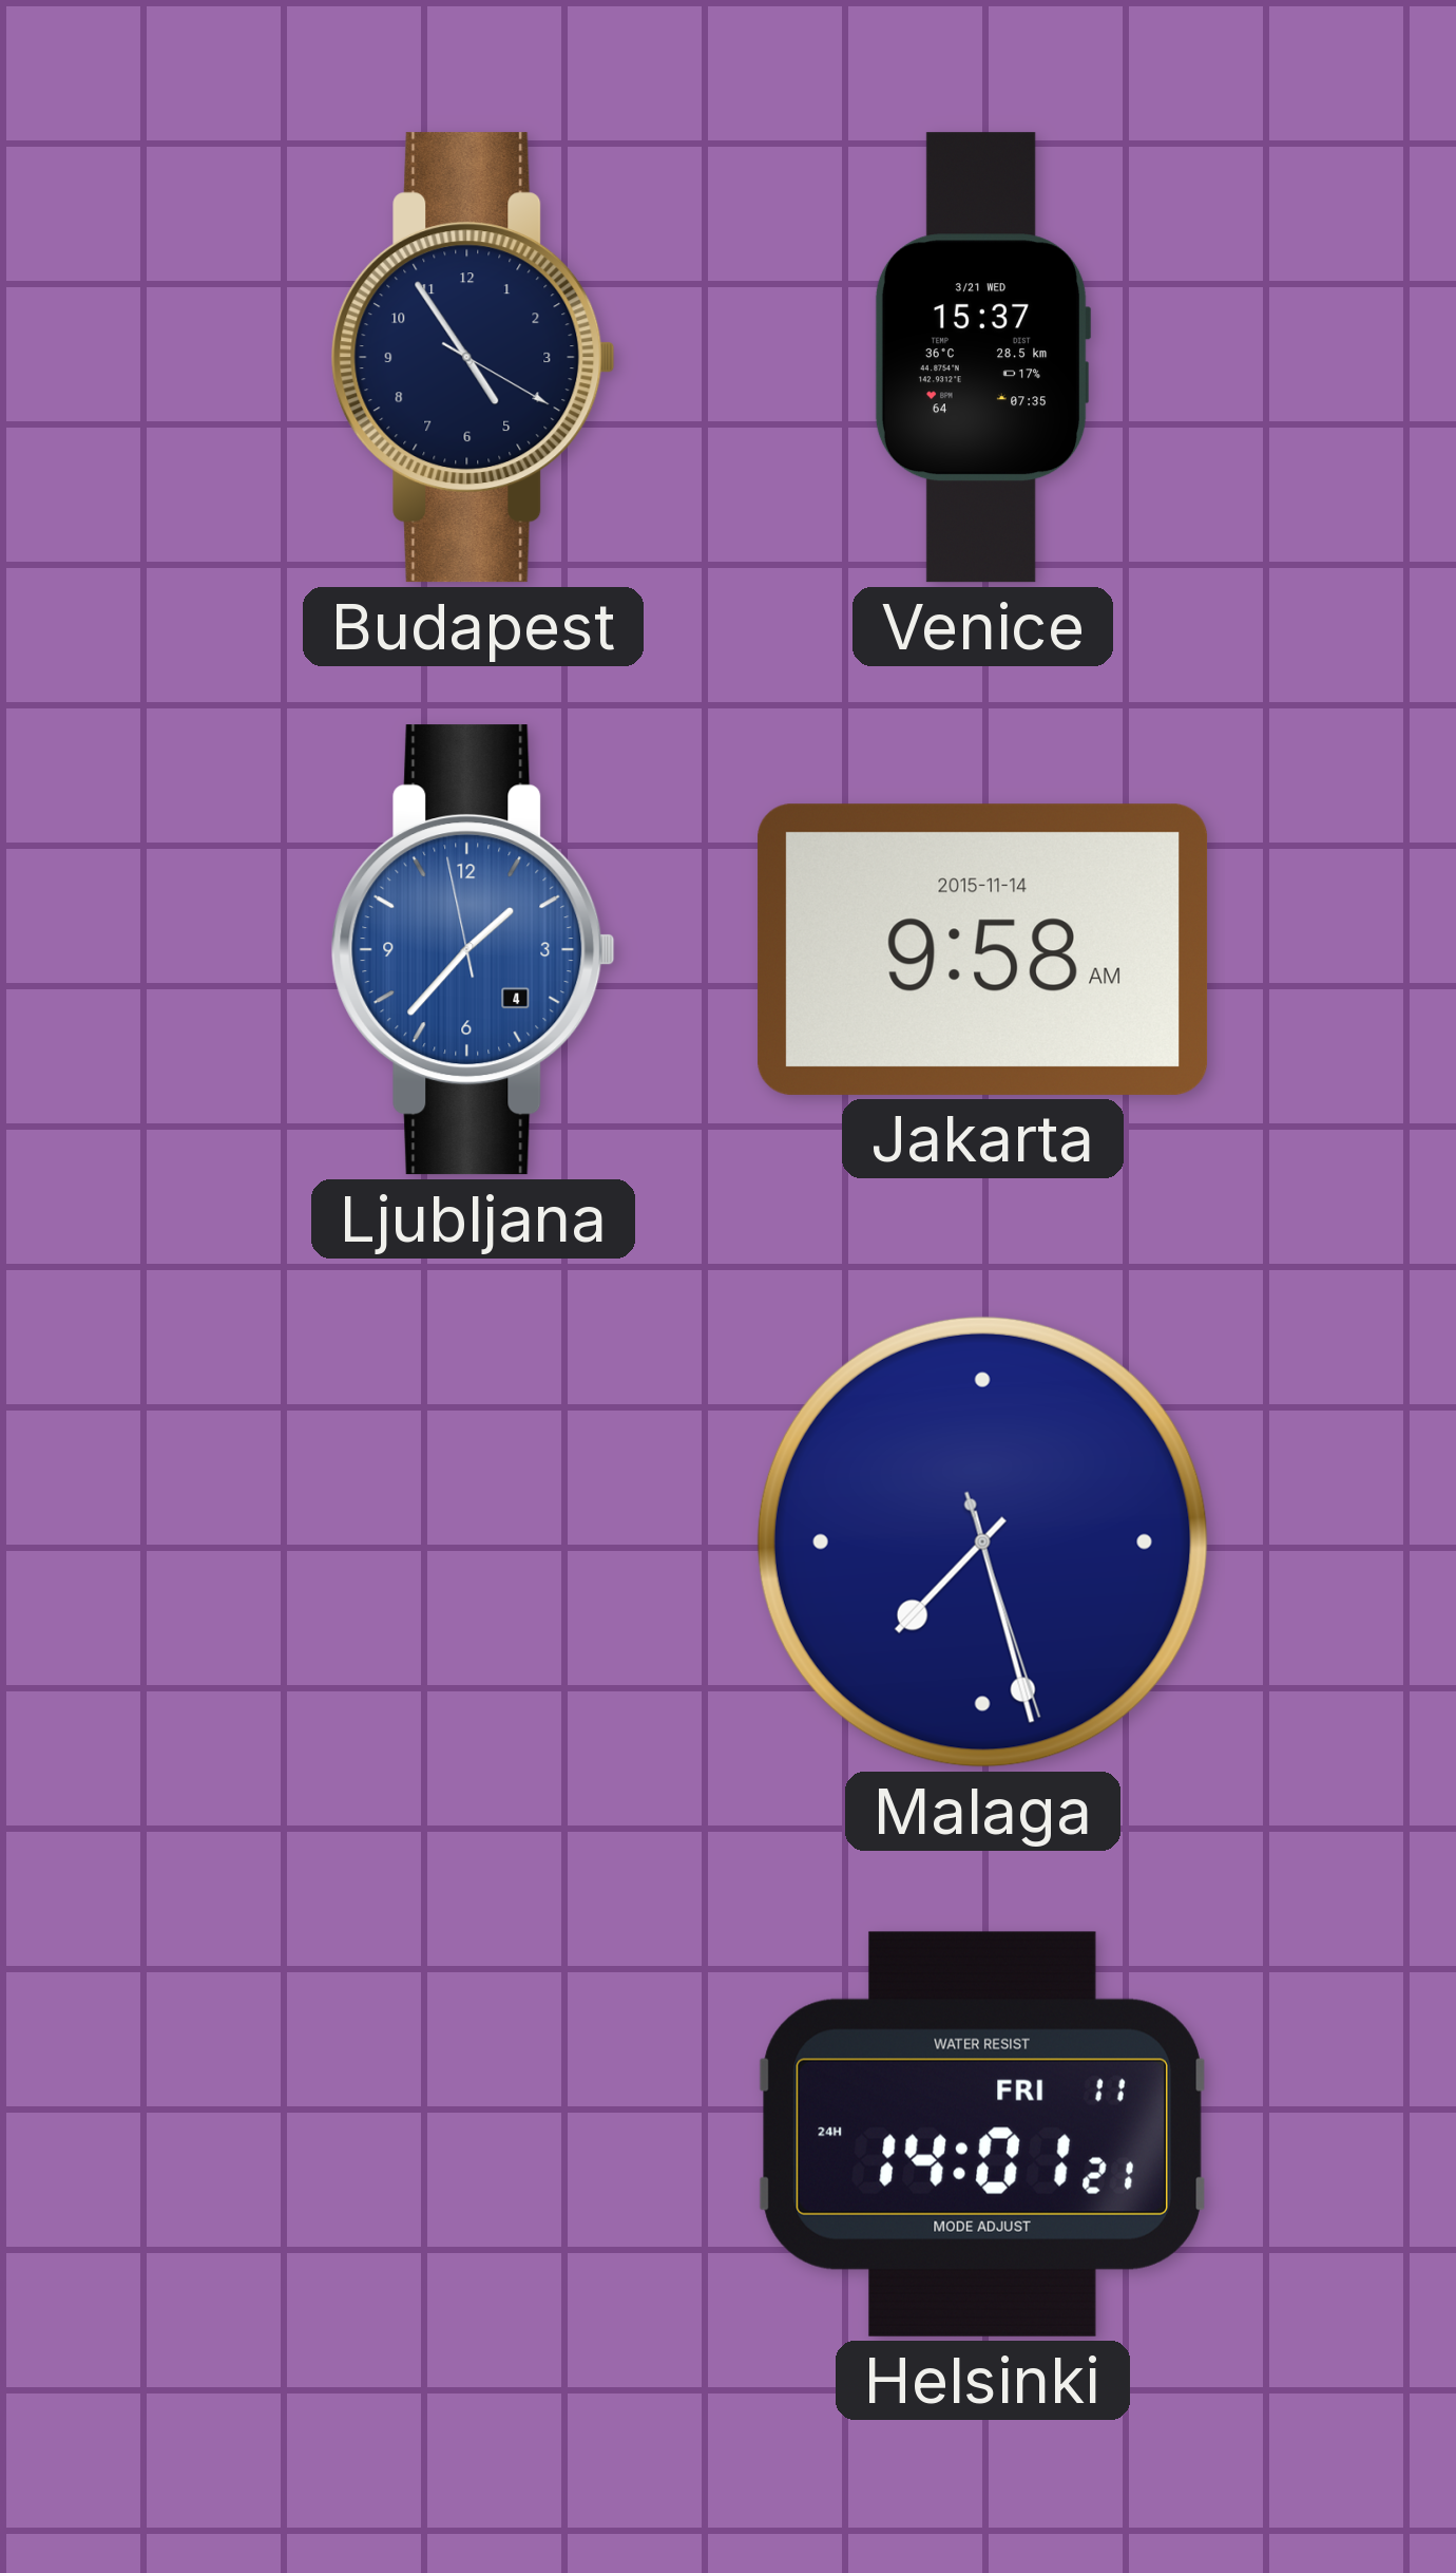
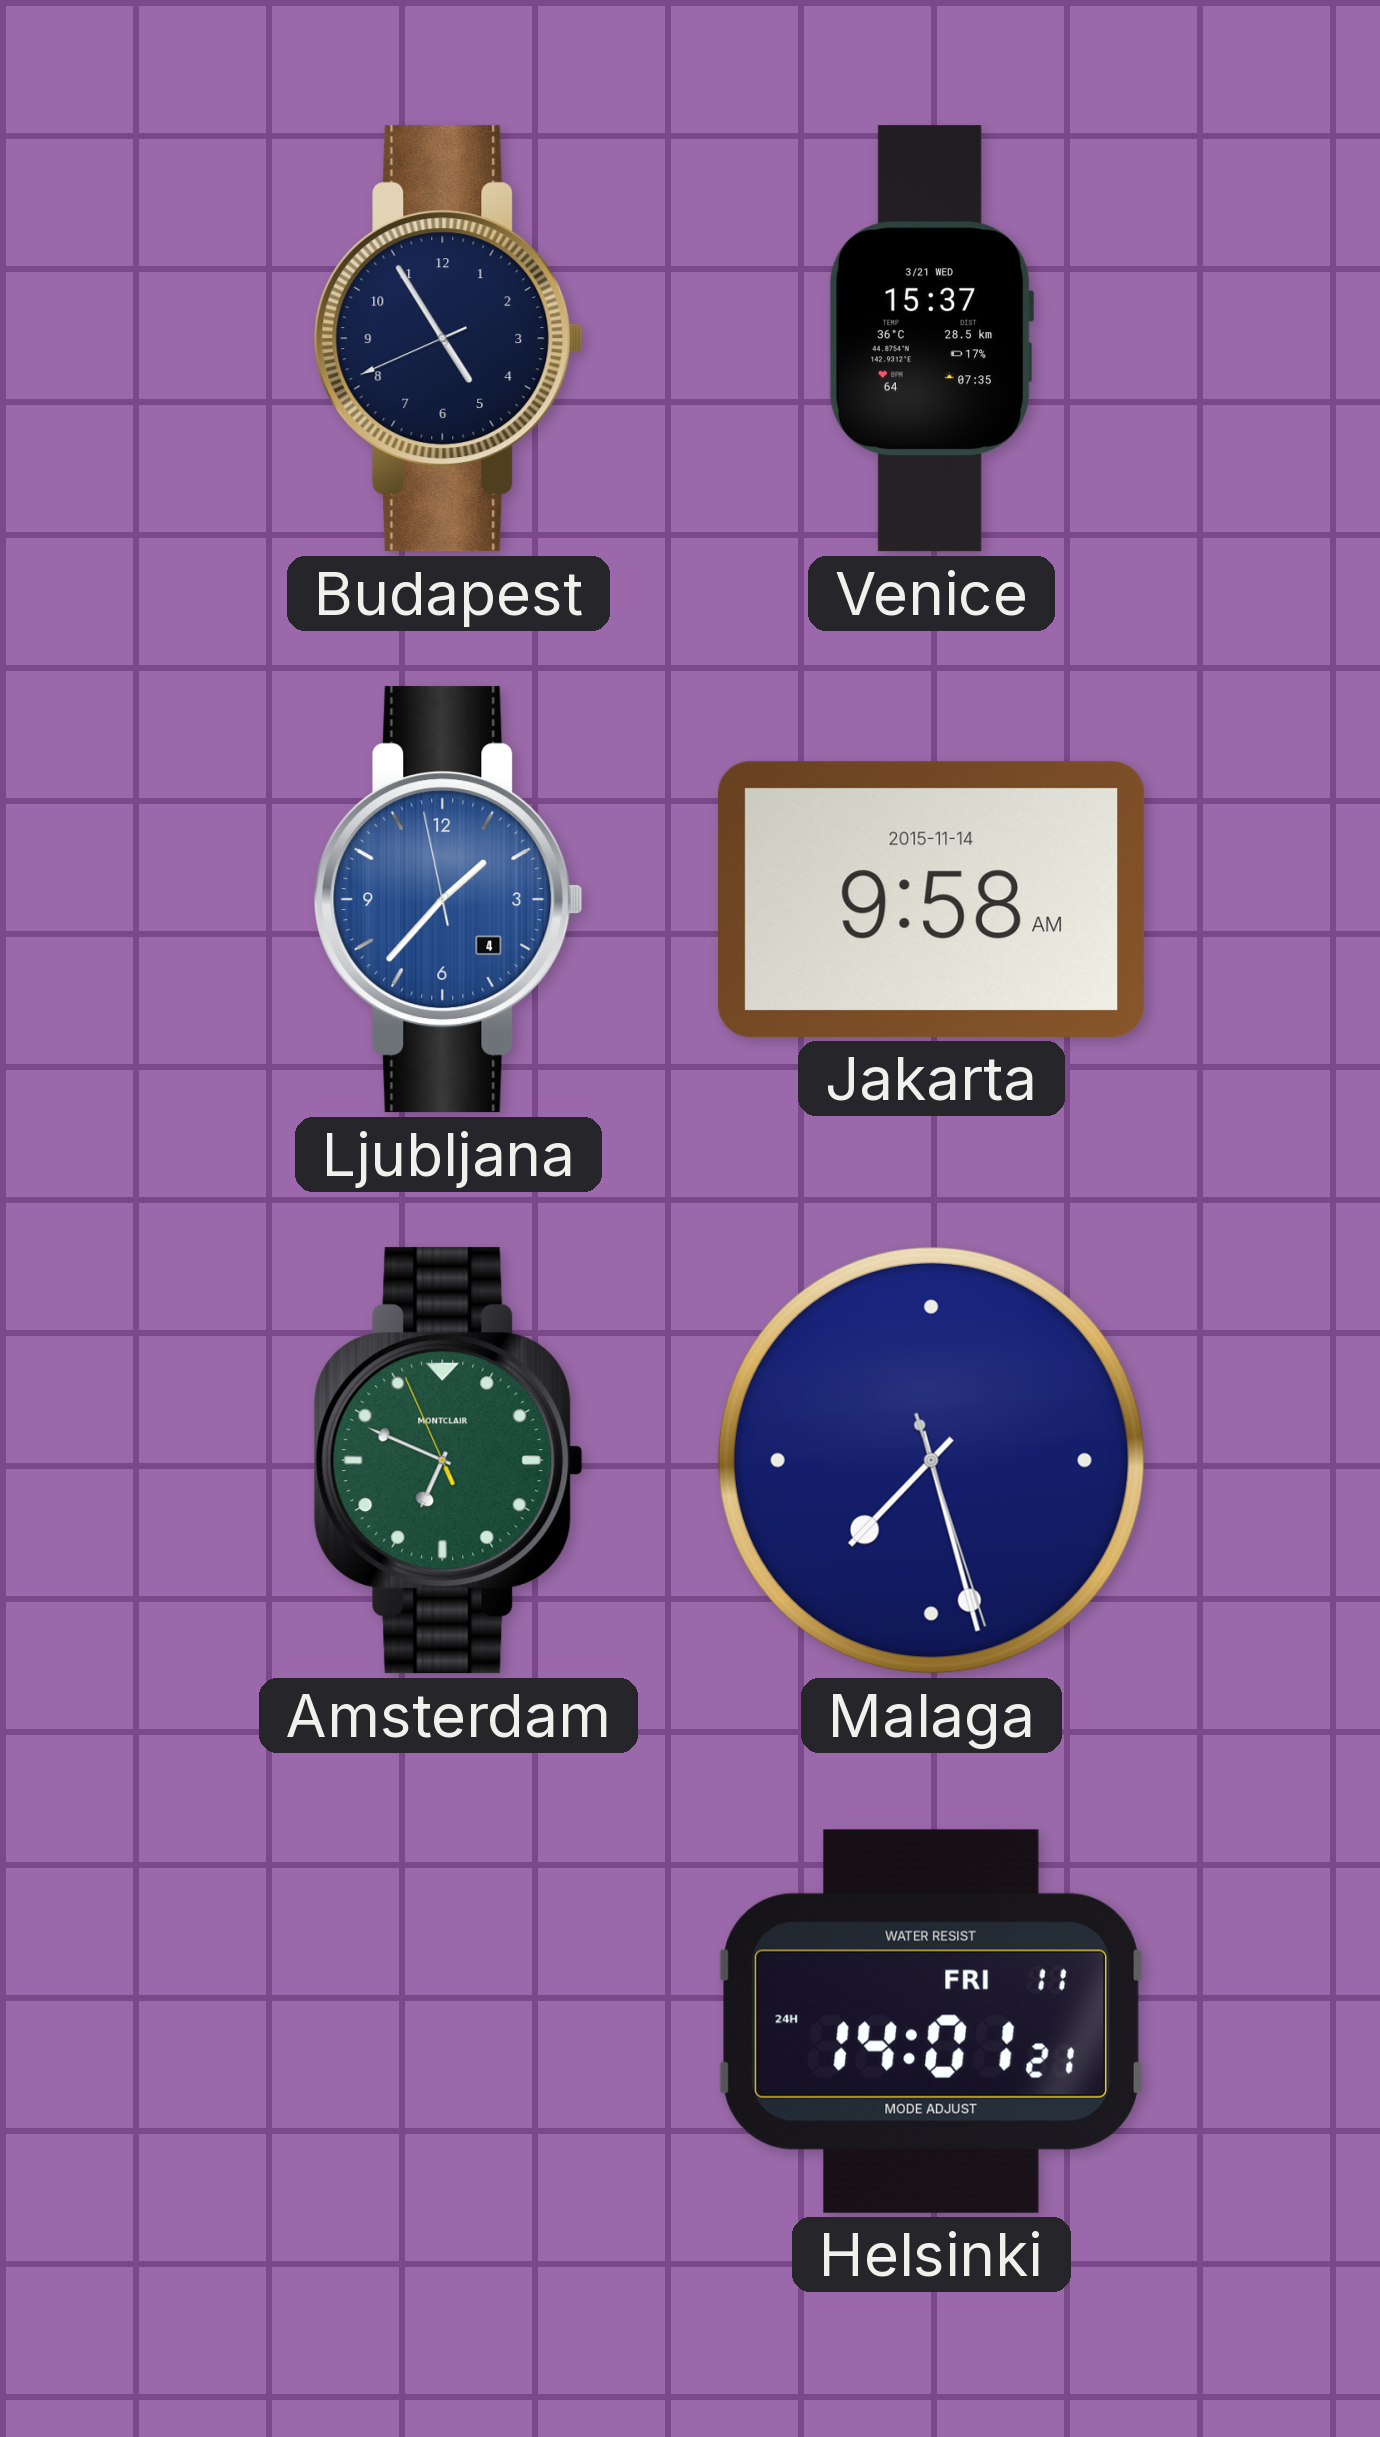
Budapest: 4:54:20 -> 4:54:41
Amsterdam: none -> 6:48
